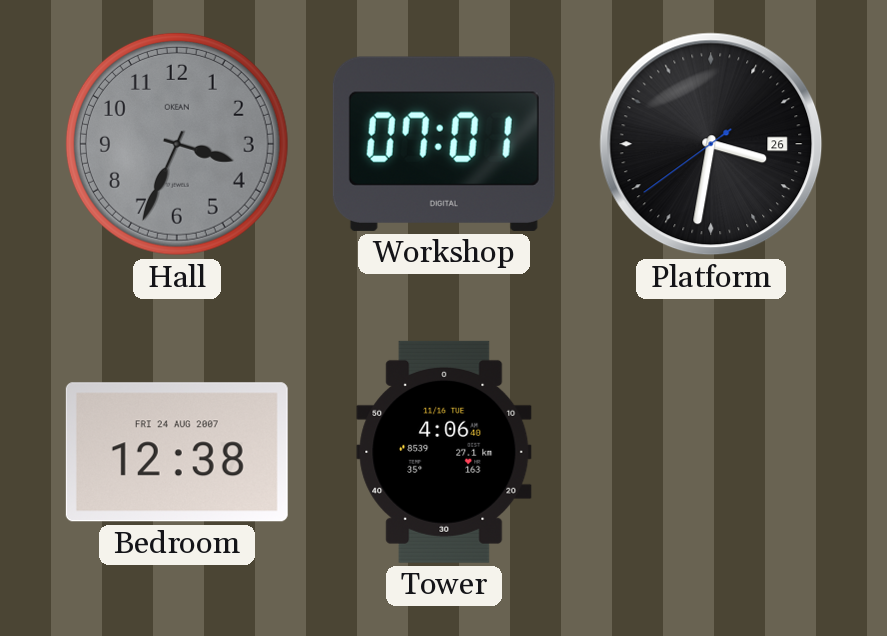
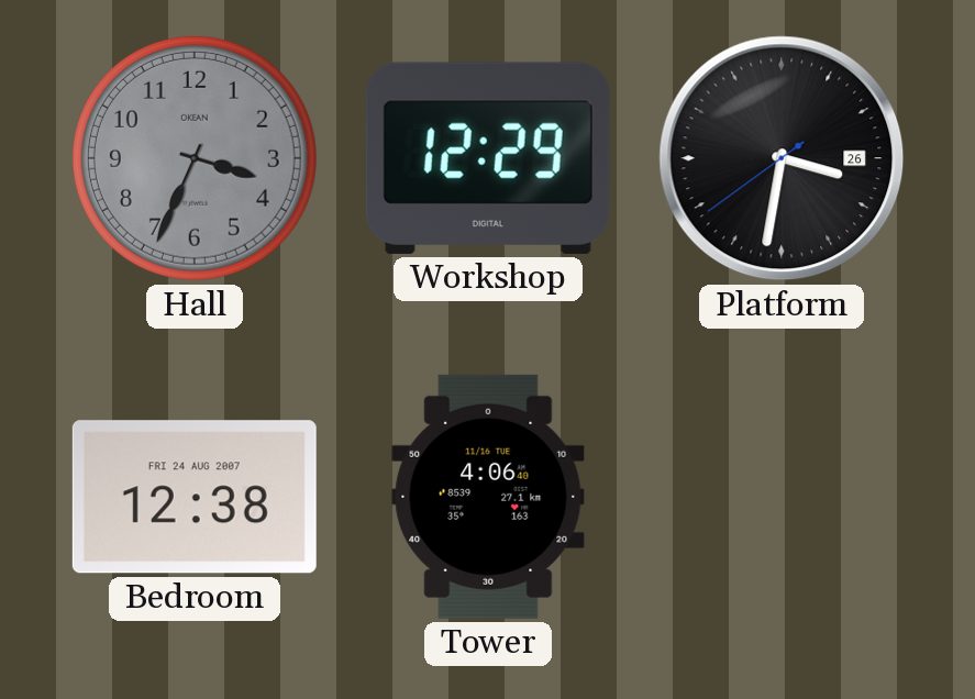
Workshop: 07:01 -> 12:29
